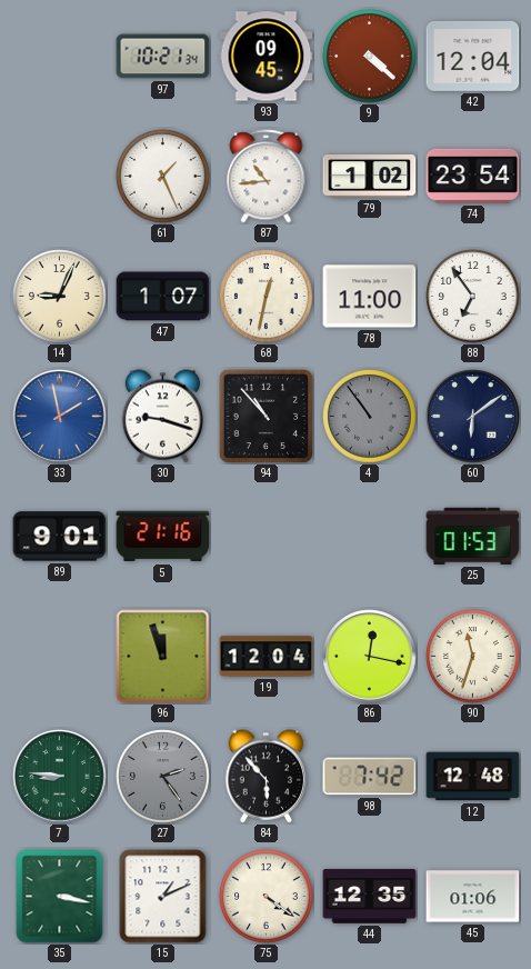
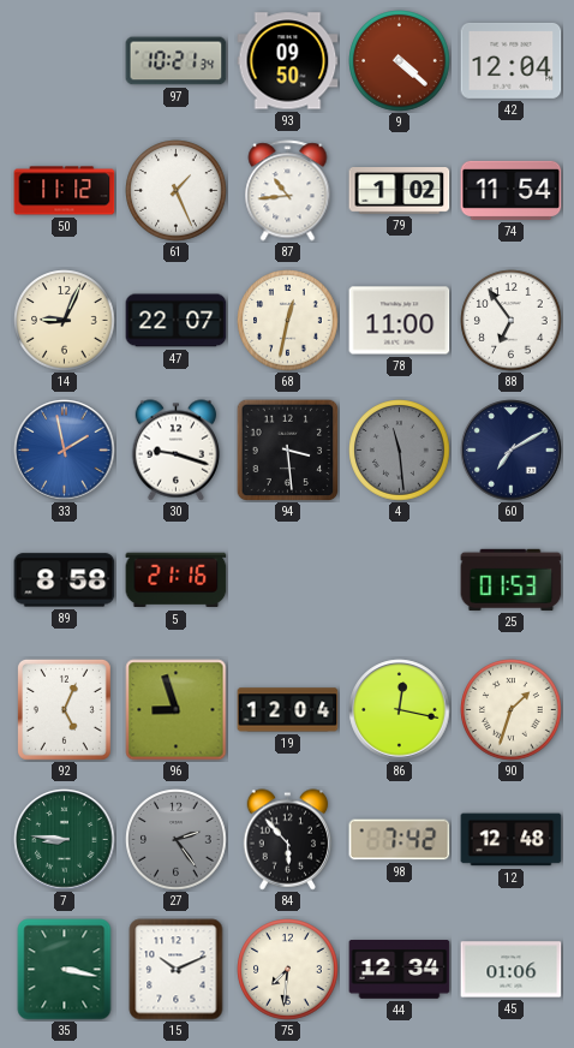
93: 09:45 -> 09:50
50: none -> 11:12
74: 23:54 -> 11:54
47: 1:07 -> 22:07
94: 10:53 -> 3:29
4: 10:54 -> 11:29
60: 6:09 -> 7:10
89: 9:01 -> 8:58
92: none -> 5:04
96: 11:57 -> 8:57
90: 11:33 -> 1:33
15: 1:11 -> 10:11
75: 4:21 -> 7:31
44: 12:35 -> 12:34
